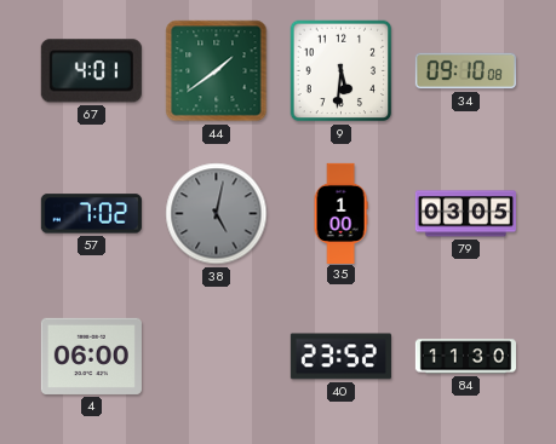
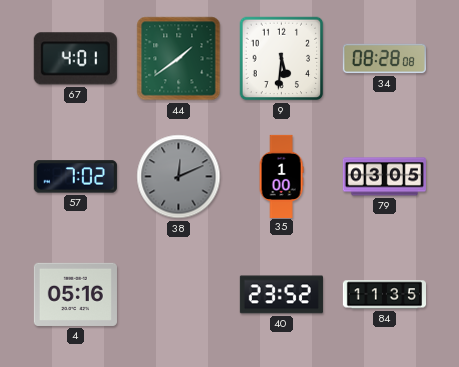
34: 09:10 -> 08:28
38: 5:02 -> 12:11
4: 06:00 -> 05:16
84: 11:30 -> 11:35
